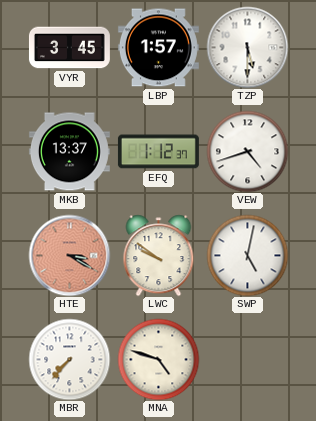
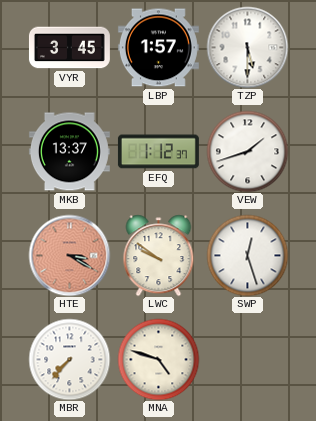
VEW: 4:42 -> 1:42
SWP: 5:02 -> 12:27
